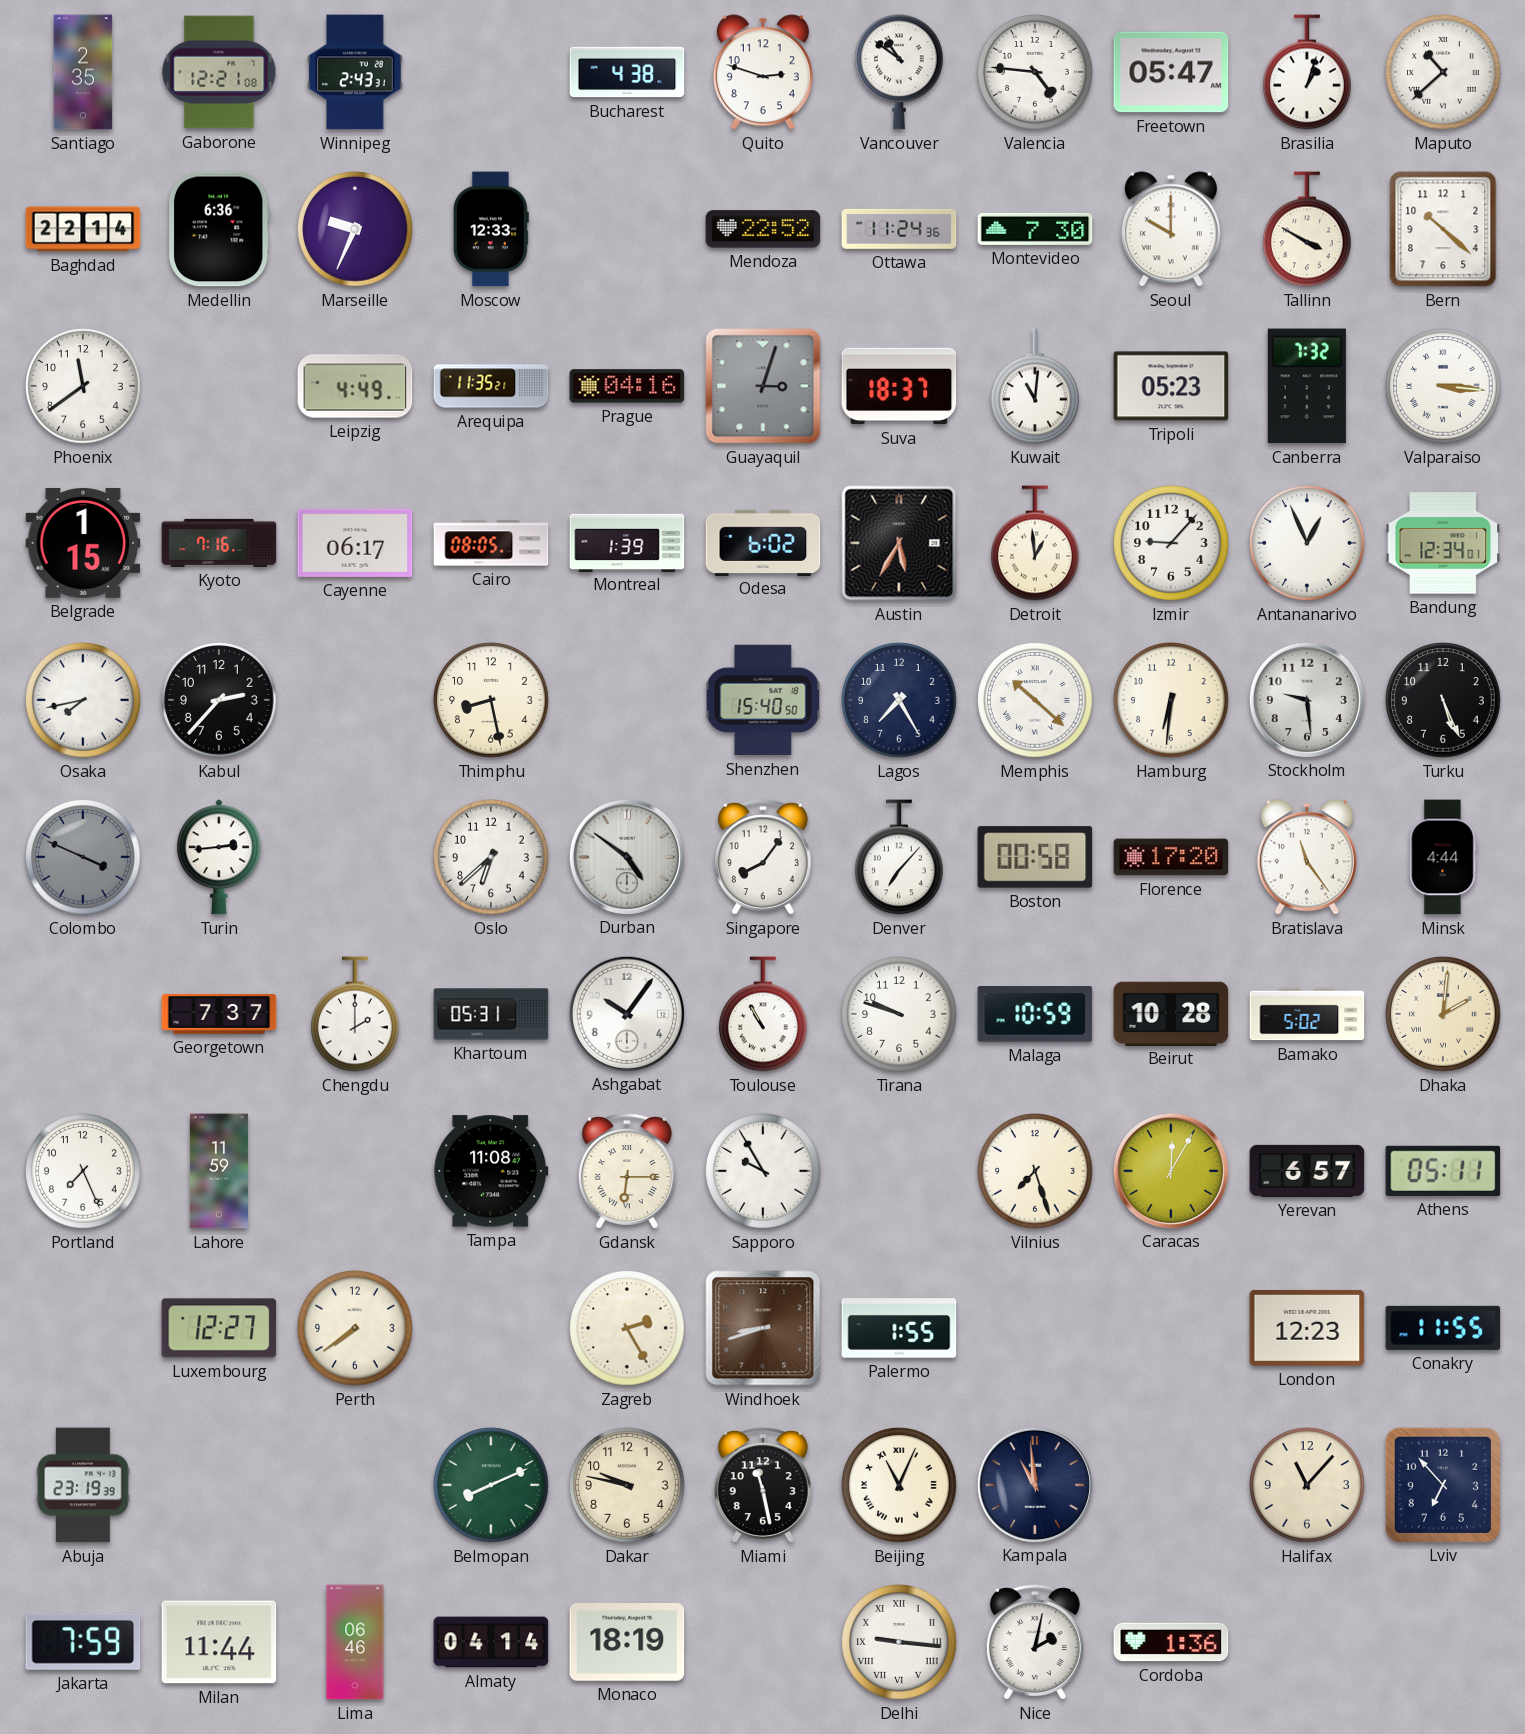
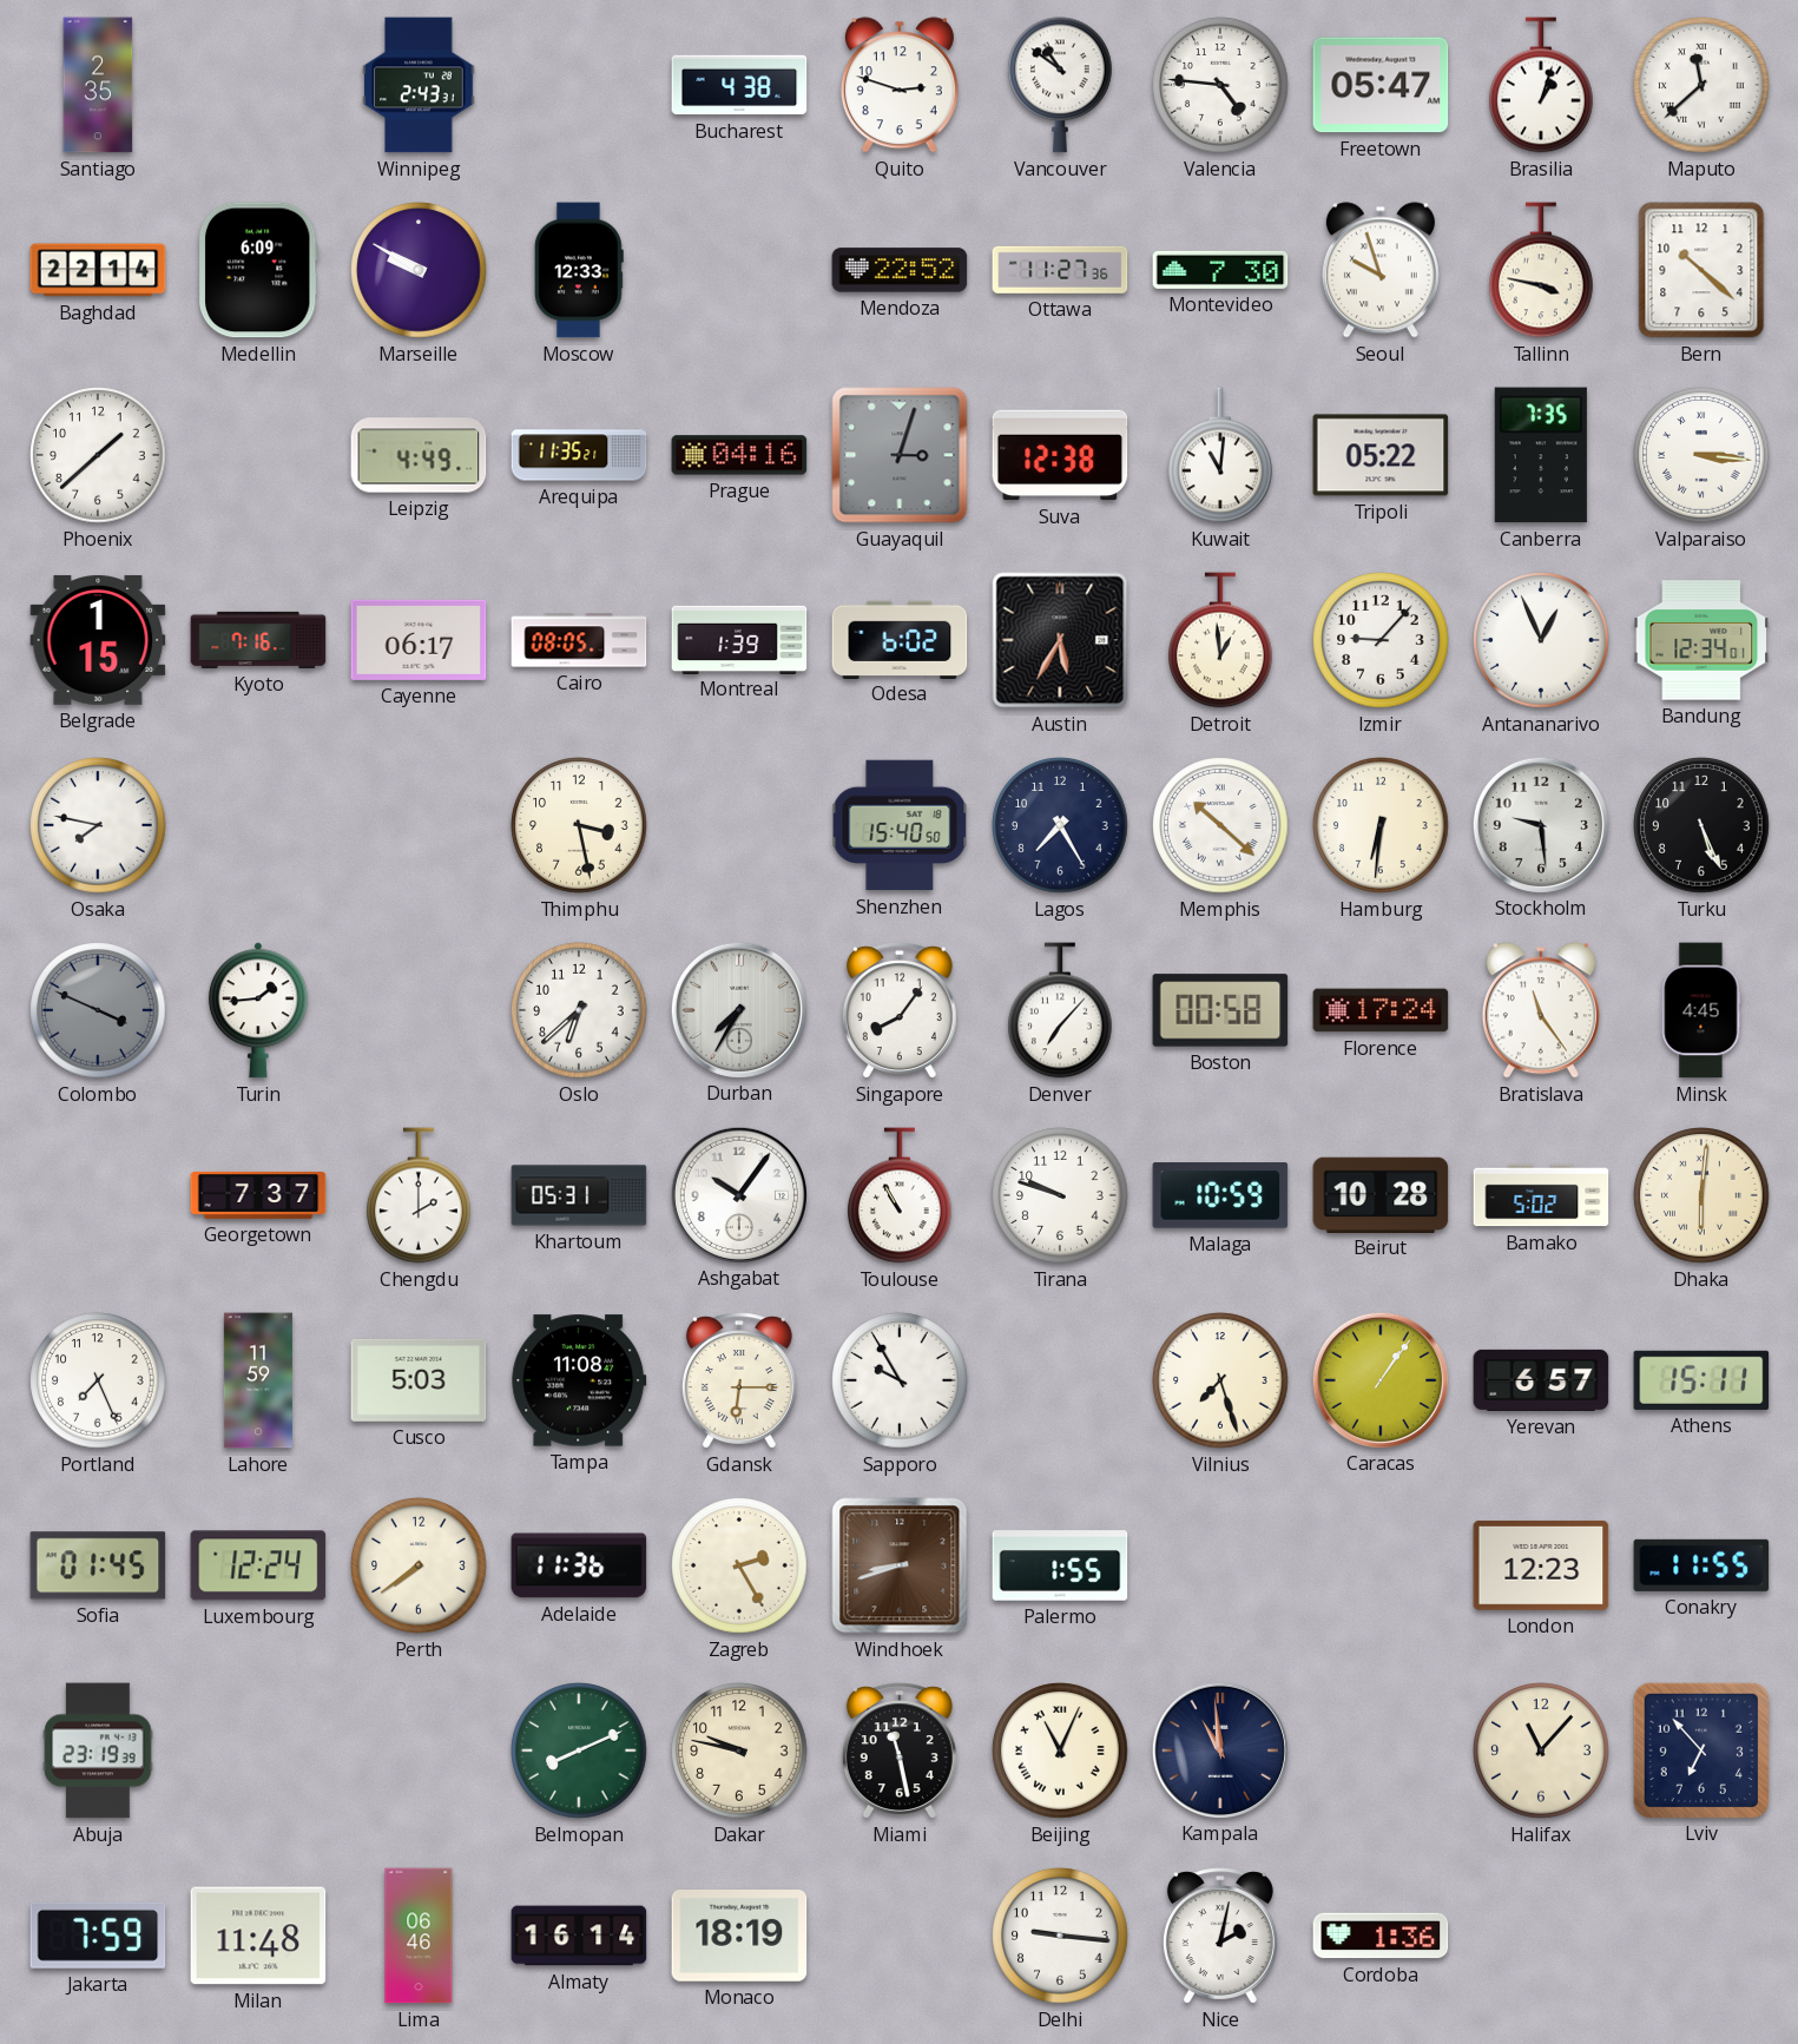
Gaborone: 12:21 -> none
Maputo: 10:38 -> 11:38
Medellin: 6:36 -> 6:09
Marseille: 9:34 -> 9:50
Ottawa: 11:24 -> 11:27
Seoul: 10:00 -> 9:57
Tallinn: 3:50 -> 3:47
Phoenix: 11:39 -> 1:38
Suva: 18:37 -> 12:38
Tripoli: 05:23 -> 05:22
Canberra: 7:32 -> 7:35
Osaka: 7:43 -> 7:47
Kabul: 2:37 -> none
Thimphu: 8:28 -> 3:28
Turin: 2:44 -> 1:44
Durban: 4:51 -> 7:35
Florence: 17:20 -> 17:24
Minsk: 4:44 -> 4:45
Dhaka: 2:01 -> 6:01
Cusco: none -> 5:03
Caracas: 12:05 -> 1:06
Athens: 05:11 -> 15:11
Sofia: none -> 01:45
Luxembourg: 12:27 -> 12:24
Adelaide: none -> 11:36
Milan: 11:44 -> 11:48
Almaty: 04:14 -> 16:14
Delhi numerals: Roman -> Arabic
